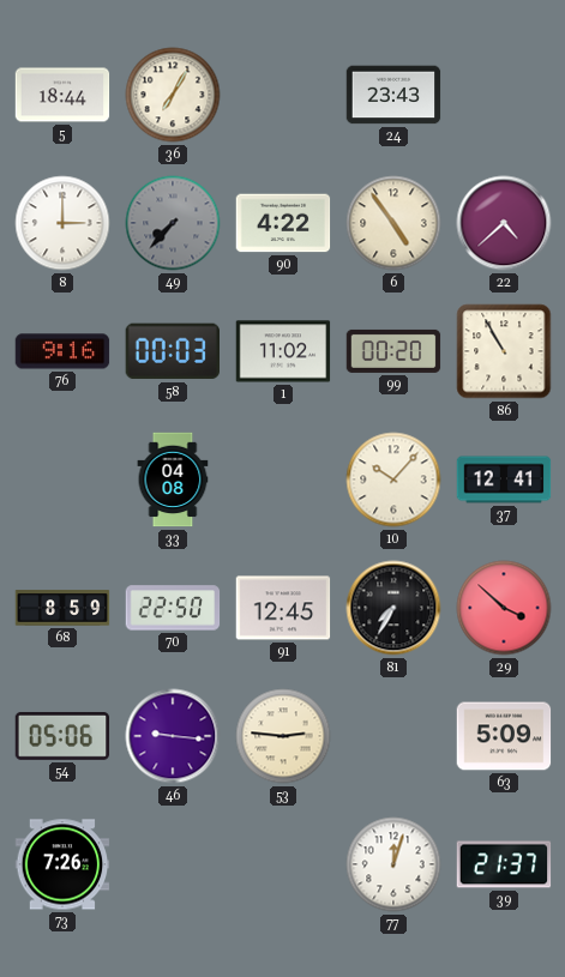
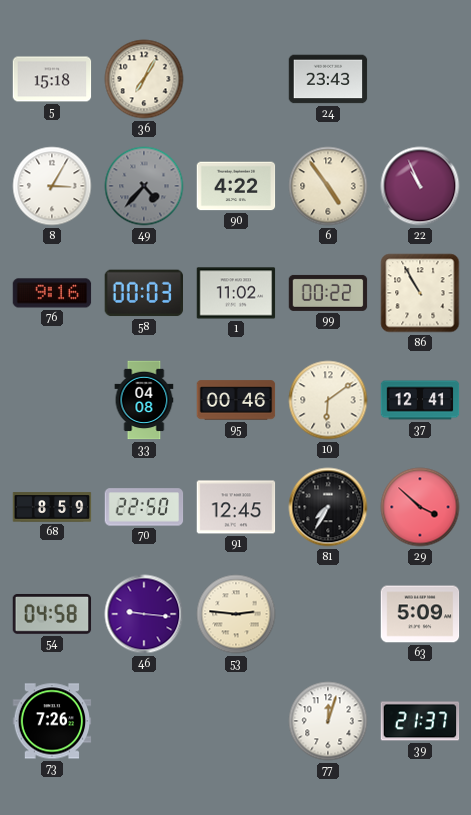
5: 18:44 -> 15:18
8: 3:00 -> 3:05
49: 7:37 -> 4:37
22: 4:38 -> 10:56
99: 00:20 -> 00:22
95: none -> 00:46
10: 10:07 -> 6:09
54: 05:06 -> 04:58
